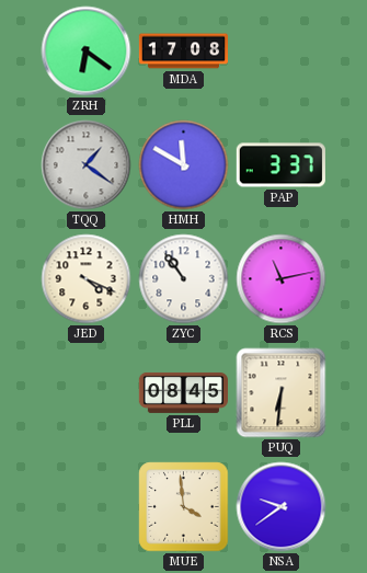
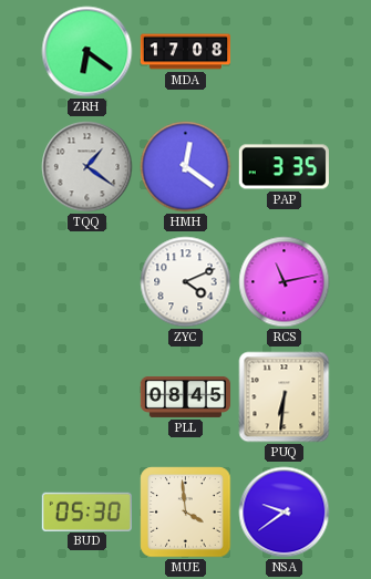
HMH: 11:50 -> 12:21
PAP: 3:37 -> 3:35
JED: 4:19 -> none
ZYC: 10:54 -> 4:11
BUD: none -> 05:30
